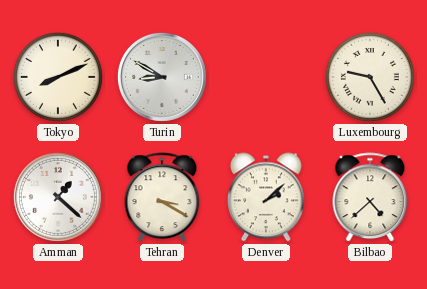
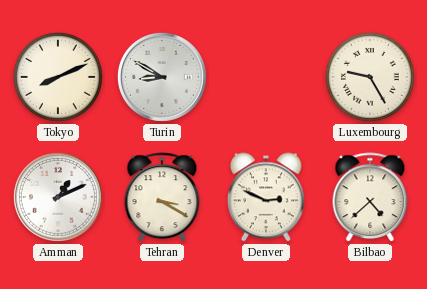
Amman: 1:22 -> 1:11
Denver: 2:08 -> 2:49
